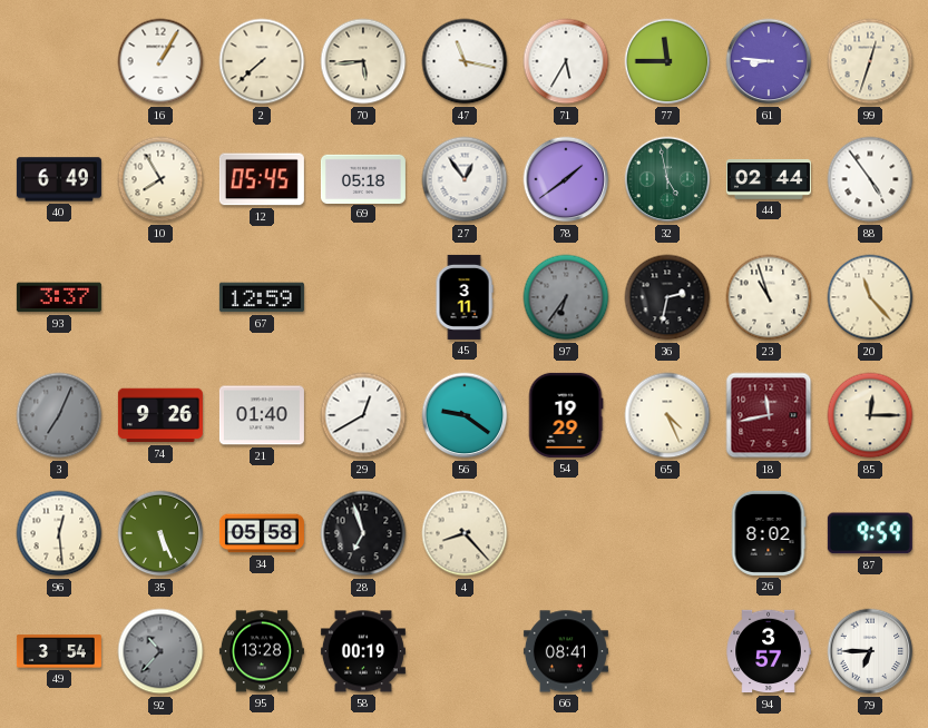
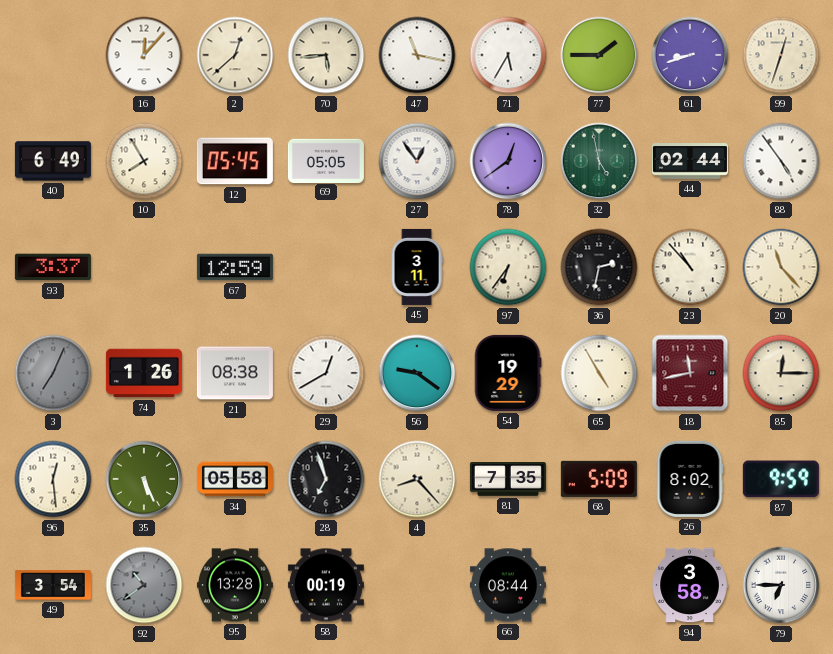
16: 1:05 -> 12:07
2: 7:38 -> 12:38
77: 11:45 -> 1:45
61: 8:46 -> 8:42
69: 05:18 -> 05:05
78: 1:39 -> 12:39
97 dial: grey -> cream
23: 10:57 -> 10:53
74: 9:26 -> 1:26
21: 01:40 -> 08:38
65: 4:26 -> 4:55
81: none -> 7:35
68: none -> 5:09
92: 10:37 -> 10:39
66: 08:41 -> 08:44
94: 3:57 -> 3:58
